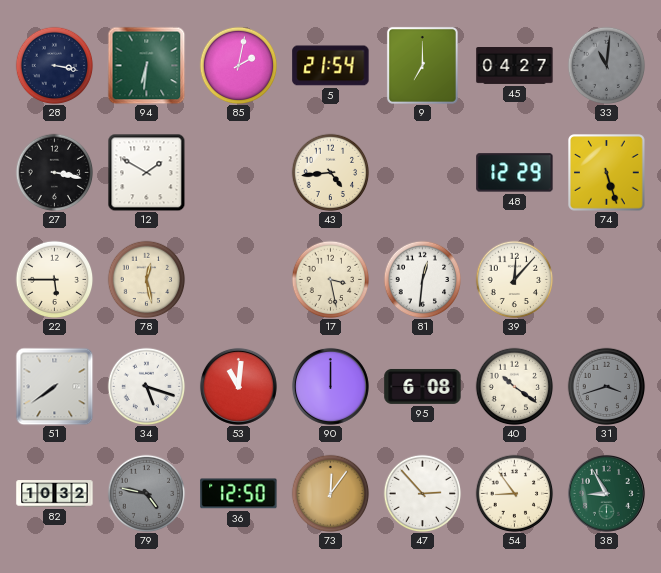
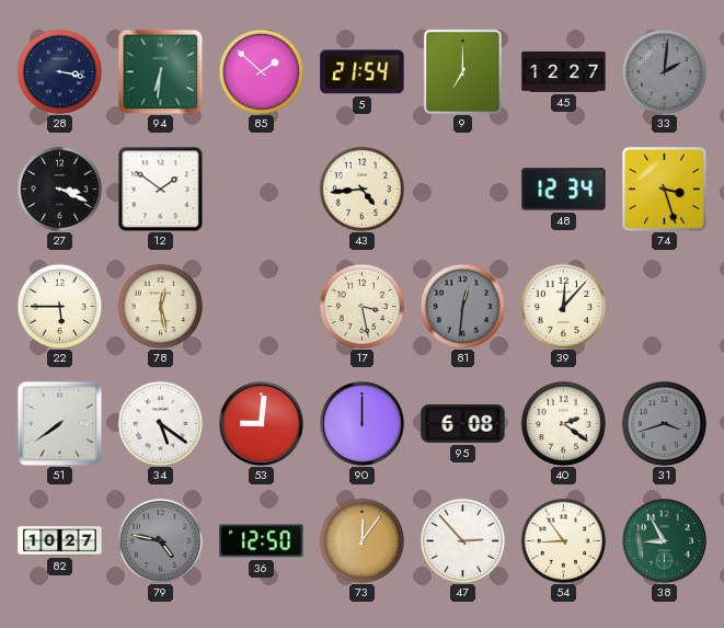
85: 2:02 -> 1:52
45: 04:27 -> 12:27
33: 11:01 -> 2:01
27: 3:17 -> 3:19
12: 1:50 -> 1:51
48: 12:29 -> 12:34
74: 5:27 -> 3:27
81 dial: white -> grey
34: 5:18 -> 5:21
53: 11:01 -> 9:01
40: 10:21 -> 2:21
82: 10:32 -> 10:27
